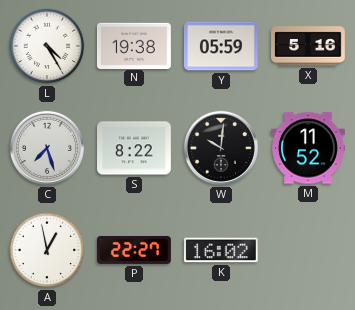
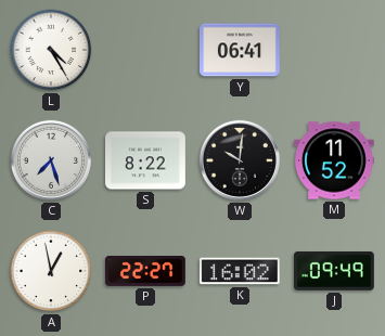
N: 19:38 -> none
Y: 05:59 -> 06:41
X: 5:16 -> none
J: none -> 09:49
